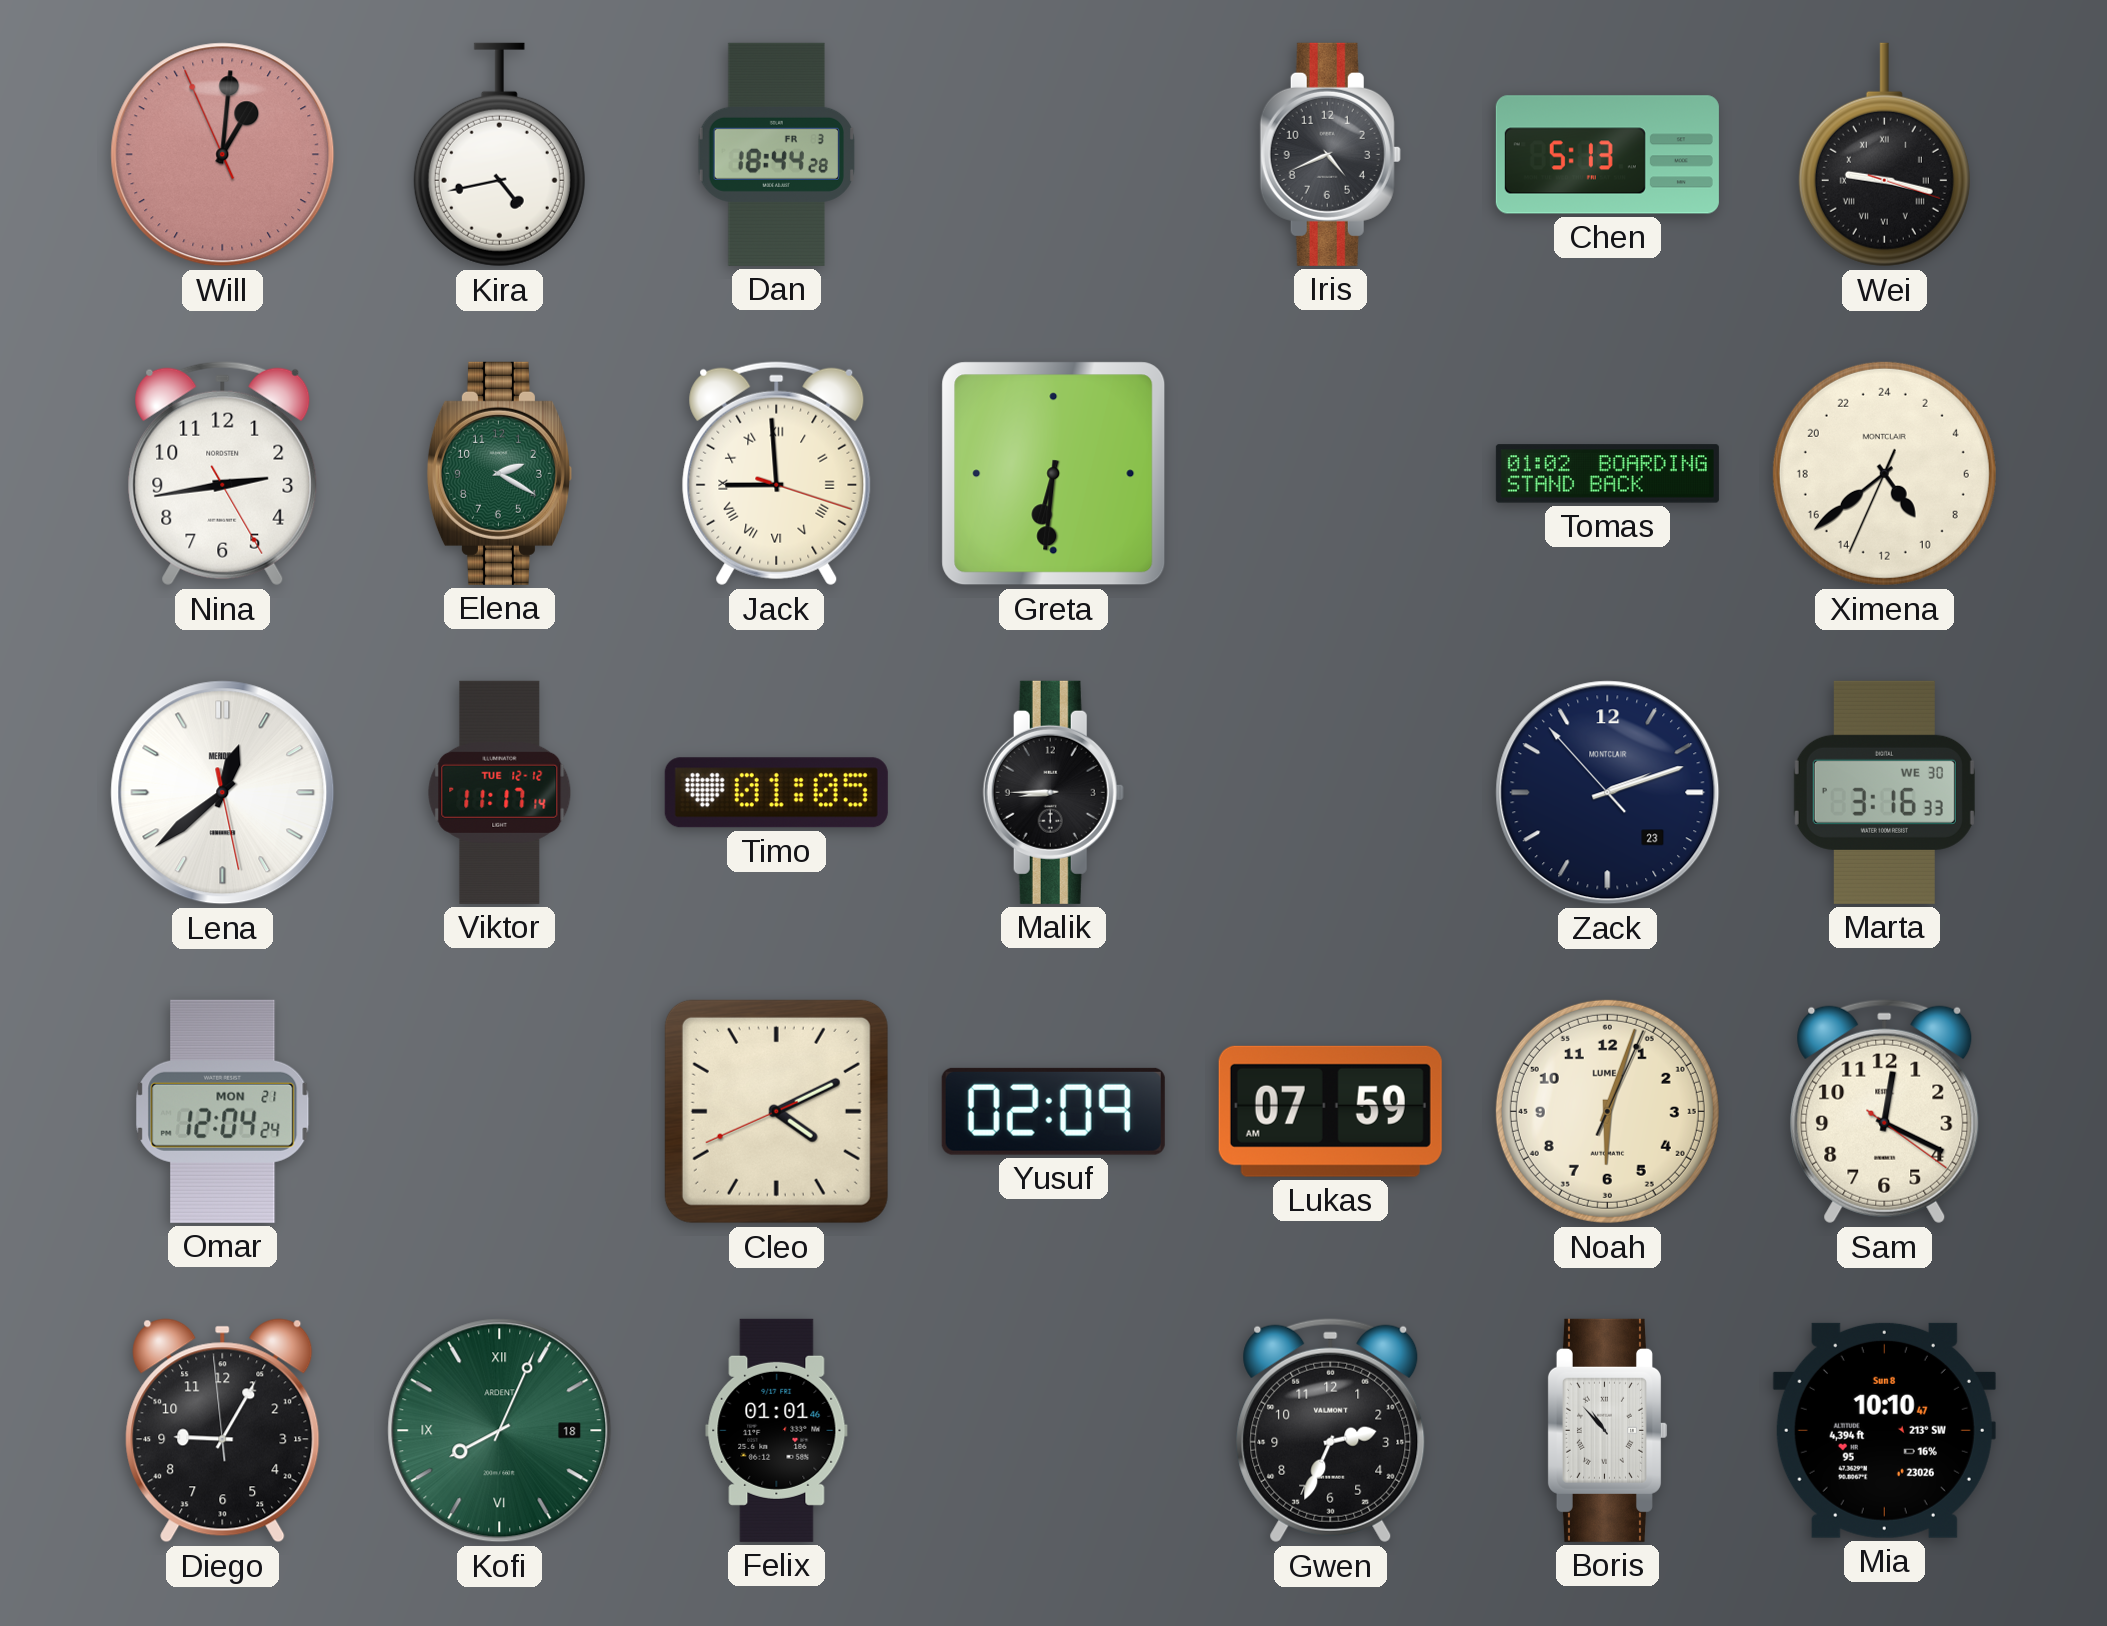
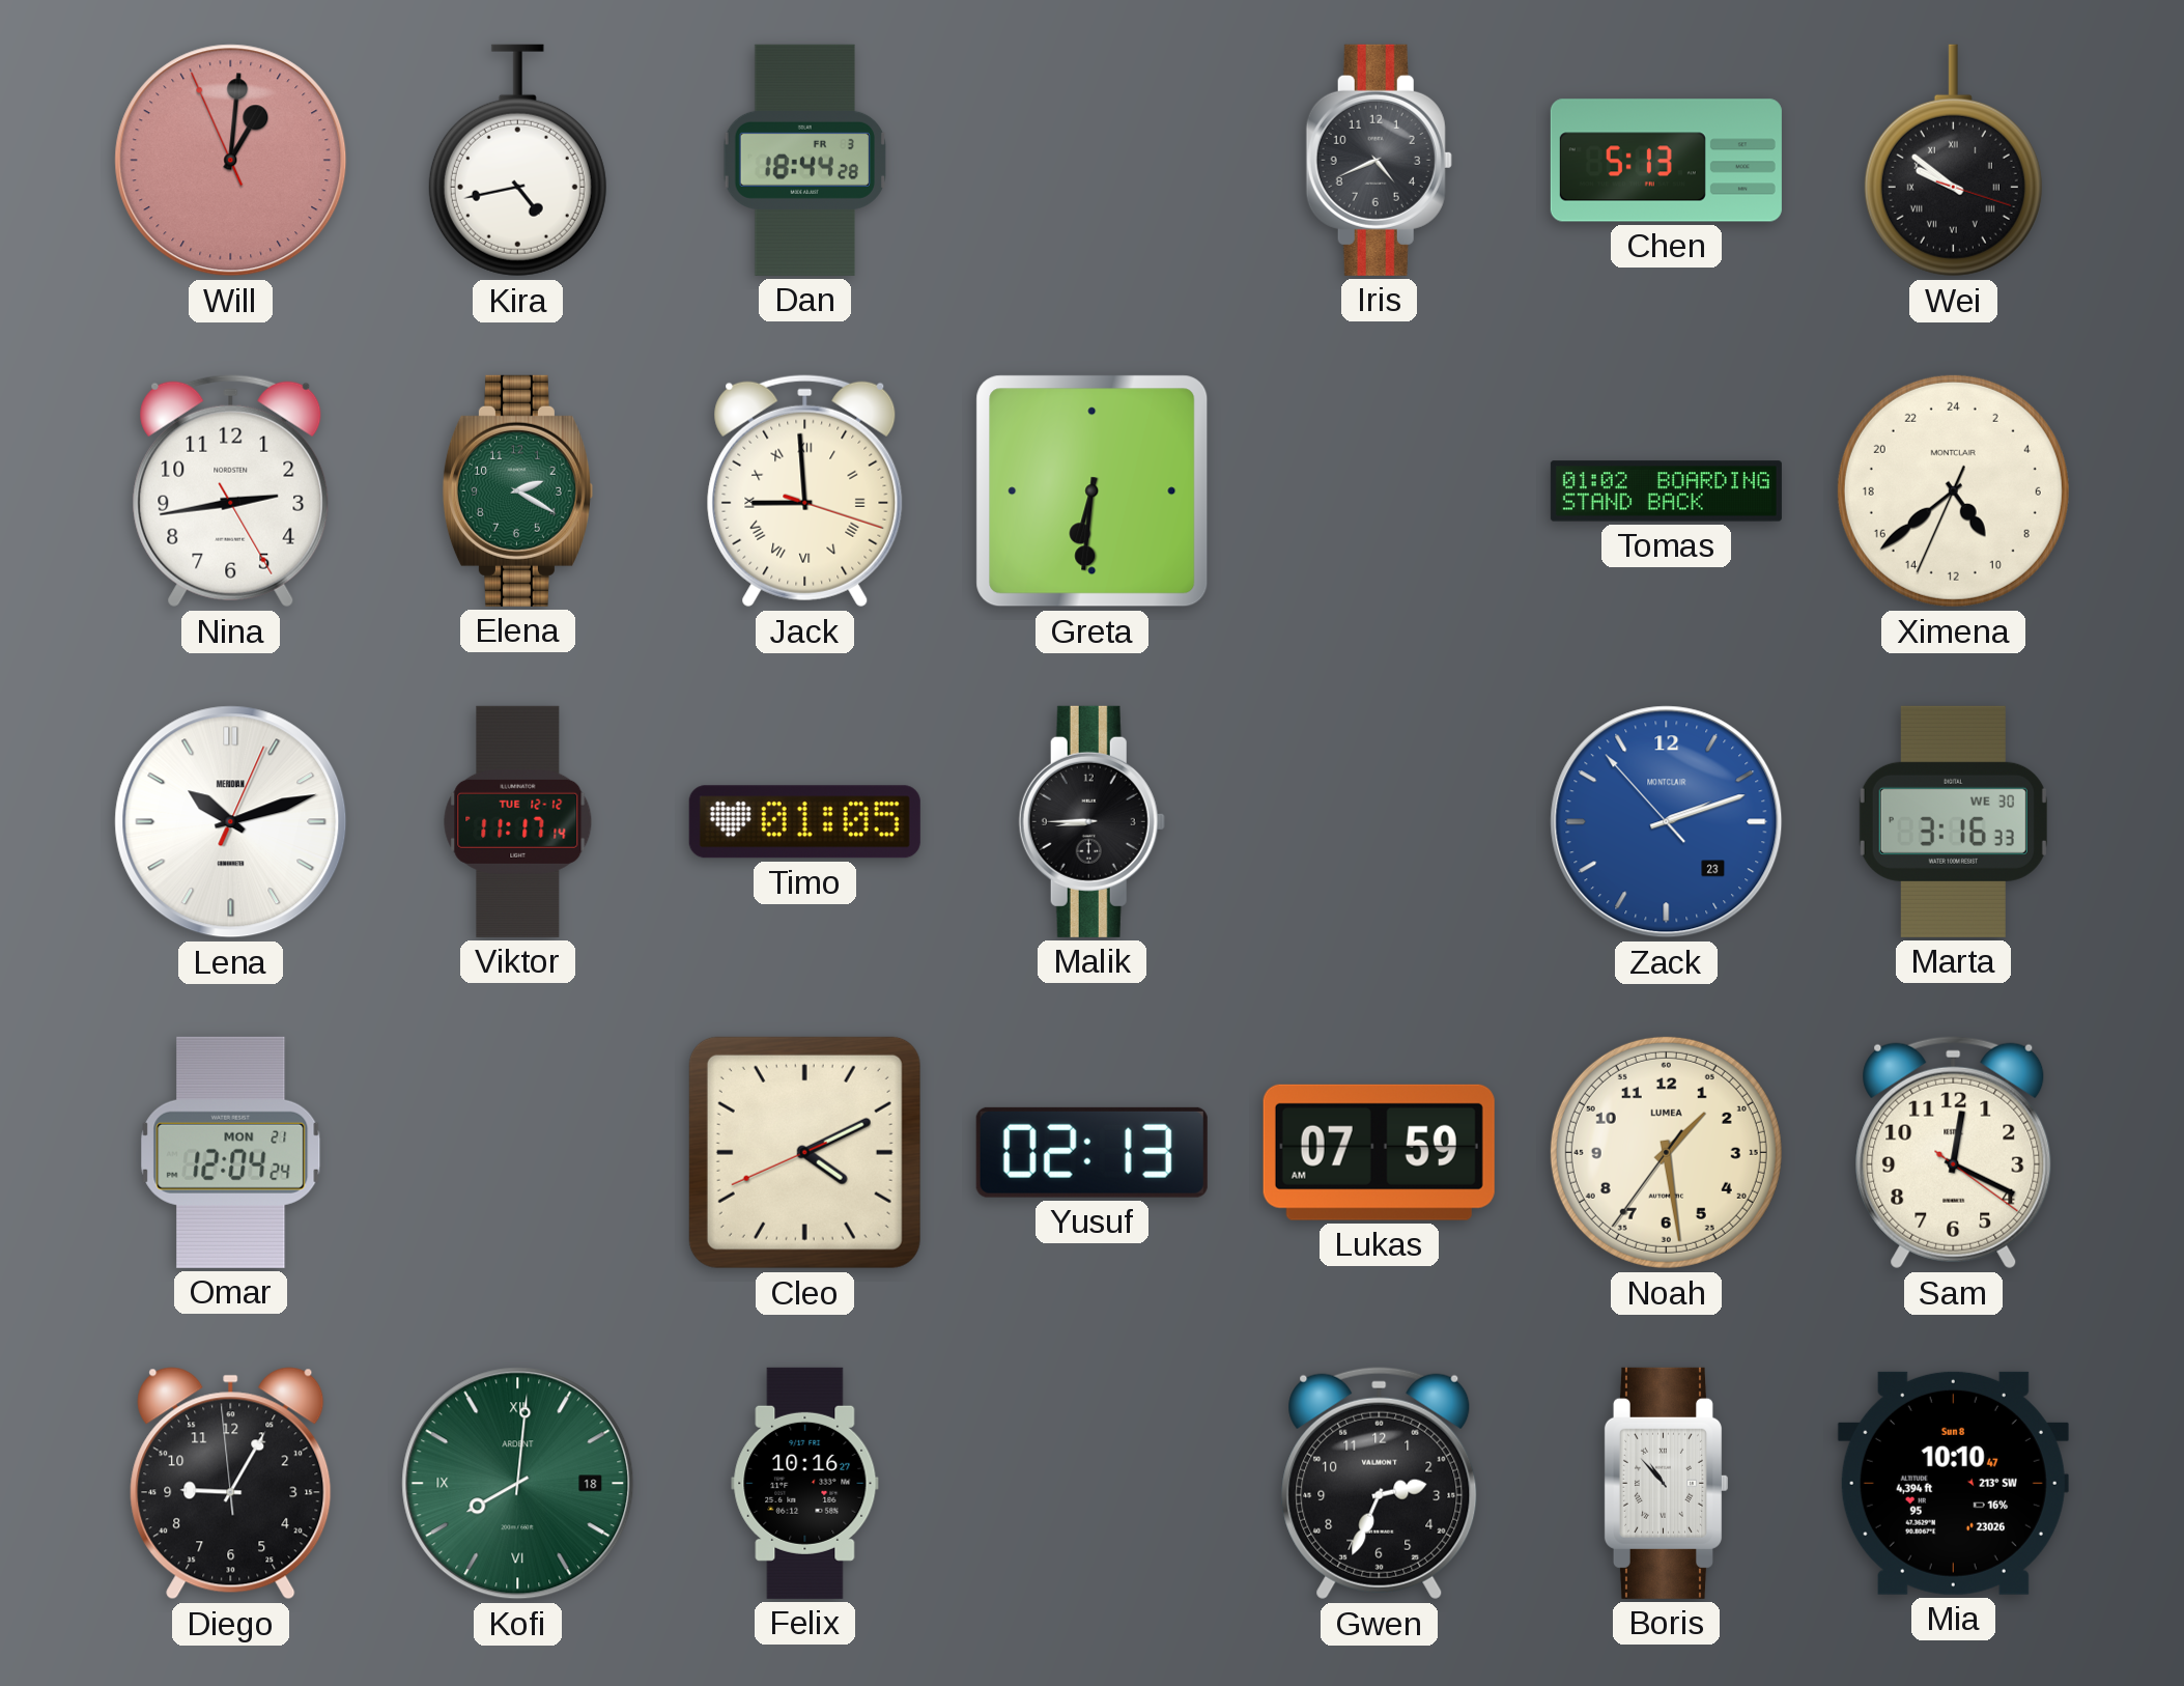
Wei: 9:17 -> 9:51
Lena: 12:38 -> 10:12
Zack dial: navy -> blue
Yusuf: 02:09 -> 02:13
Noah: 6:03 -> 1:28
Kofi: 8:04 -> 8:01
Felix: 01:01 -> 10:16
